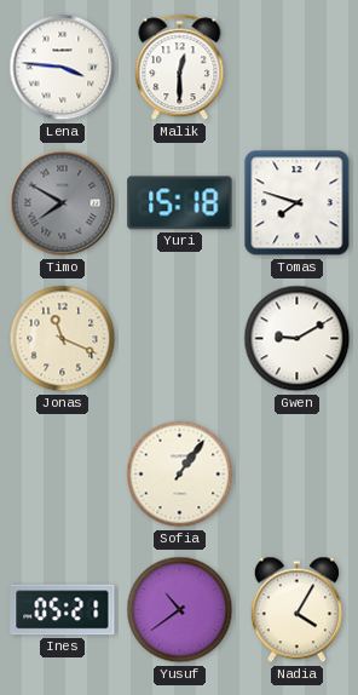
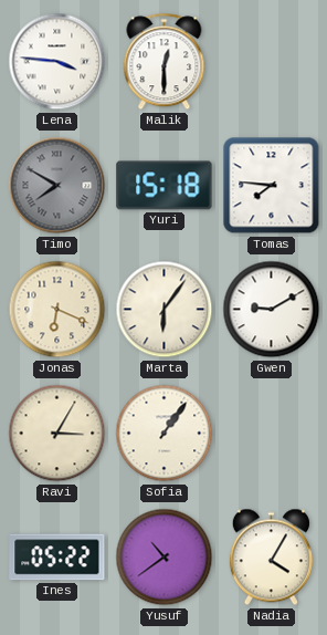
Tomas: 7:48 -> 7:46
Jonas: 11:19 -> 6:19
Marta: none -> 6:06
Ravi: none -> 3:05
Ines: 05:21 -> 05:22
